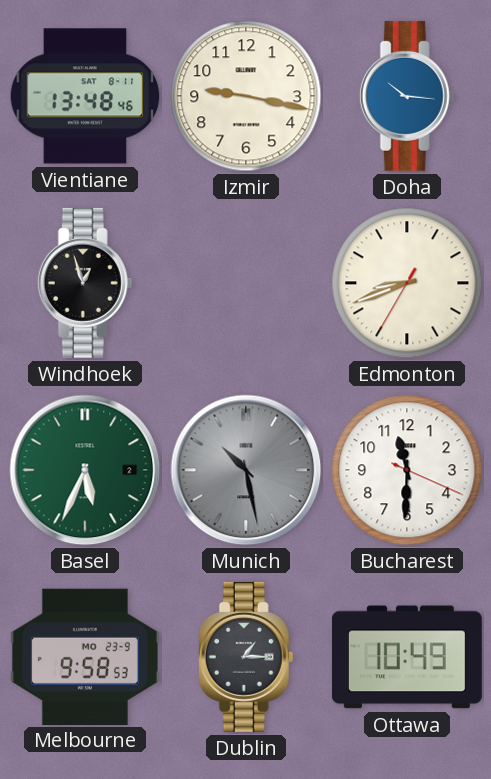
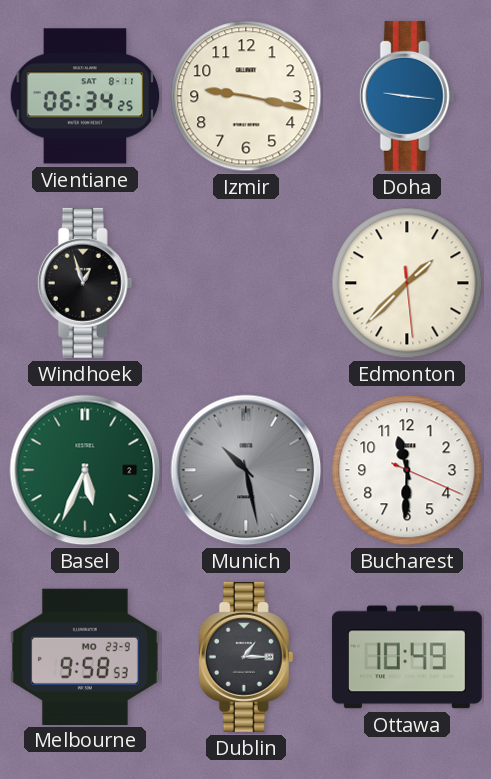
Vientiane: 13:48 -> 06:34
Doha: 10:16 -> 9:16
Edmonton: 8:41 -> 1:37
